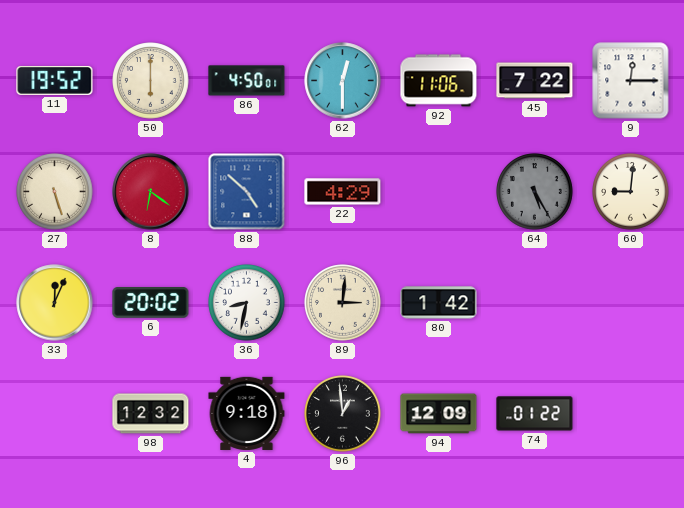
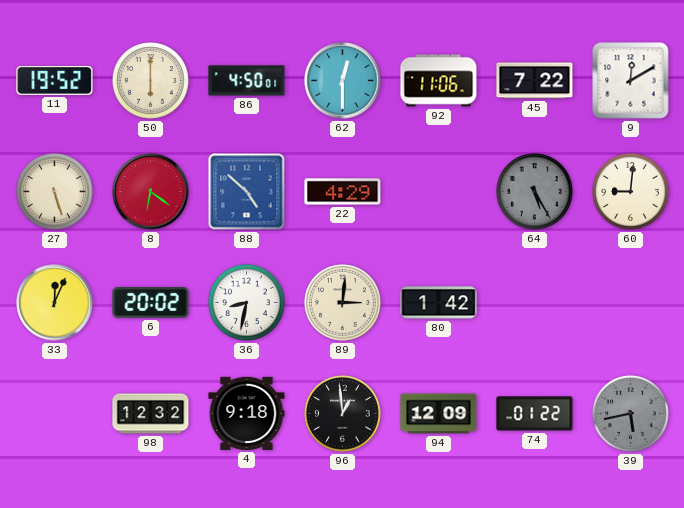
9: 12:15 -> 12:10
39: none -> 5:43
